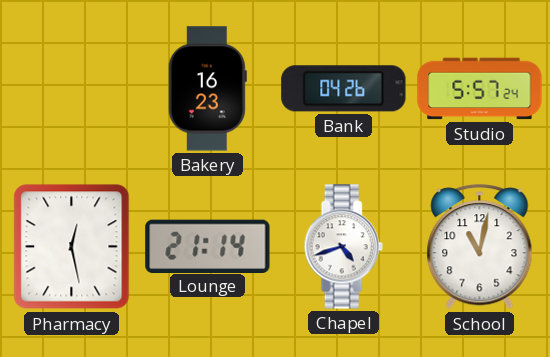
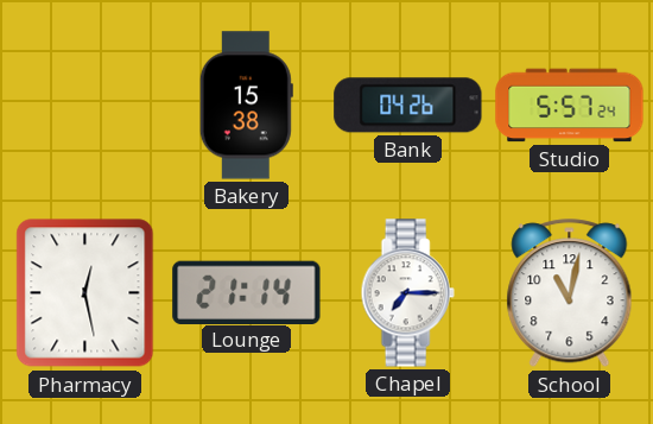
Bakery: 16:23 -> 15:38
Chapel: 4:42 -> 7:15
